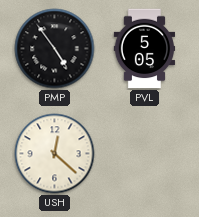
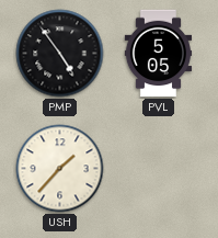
USH: 12:22 -> 1:37
